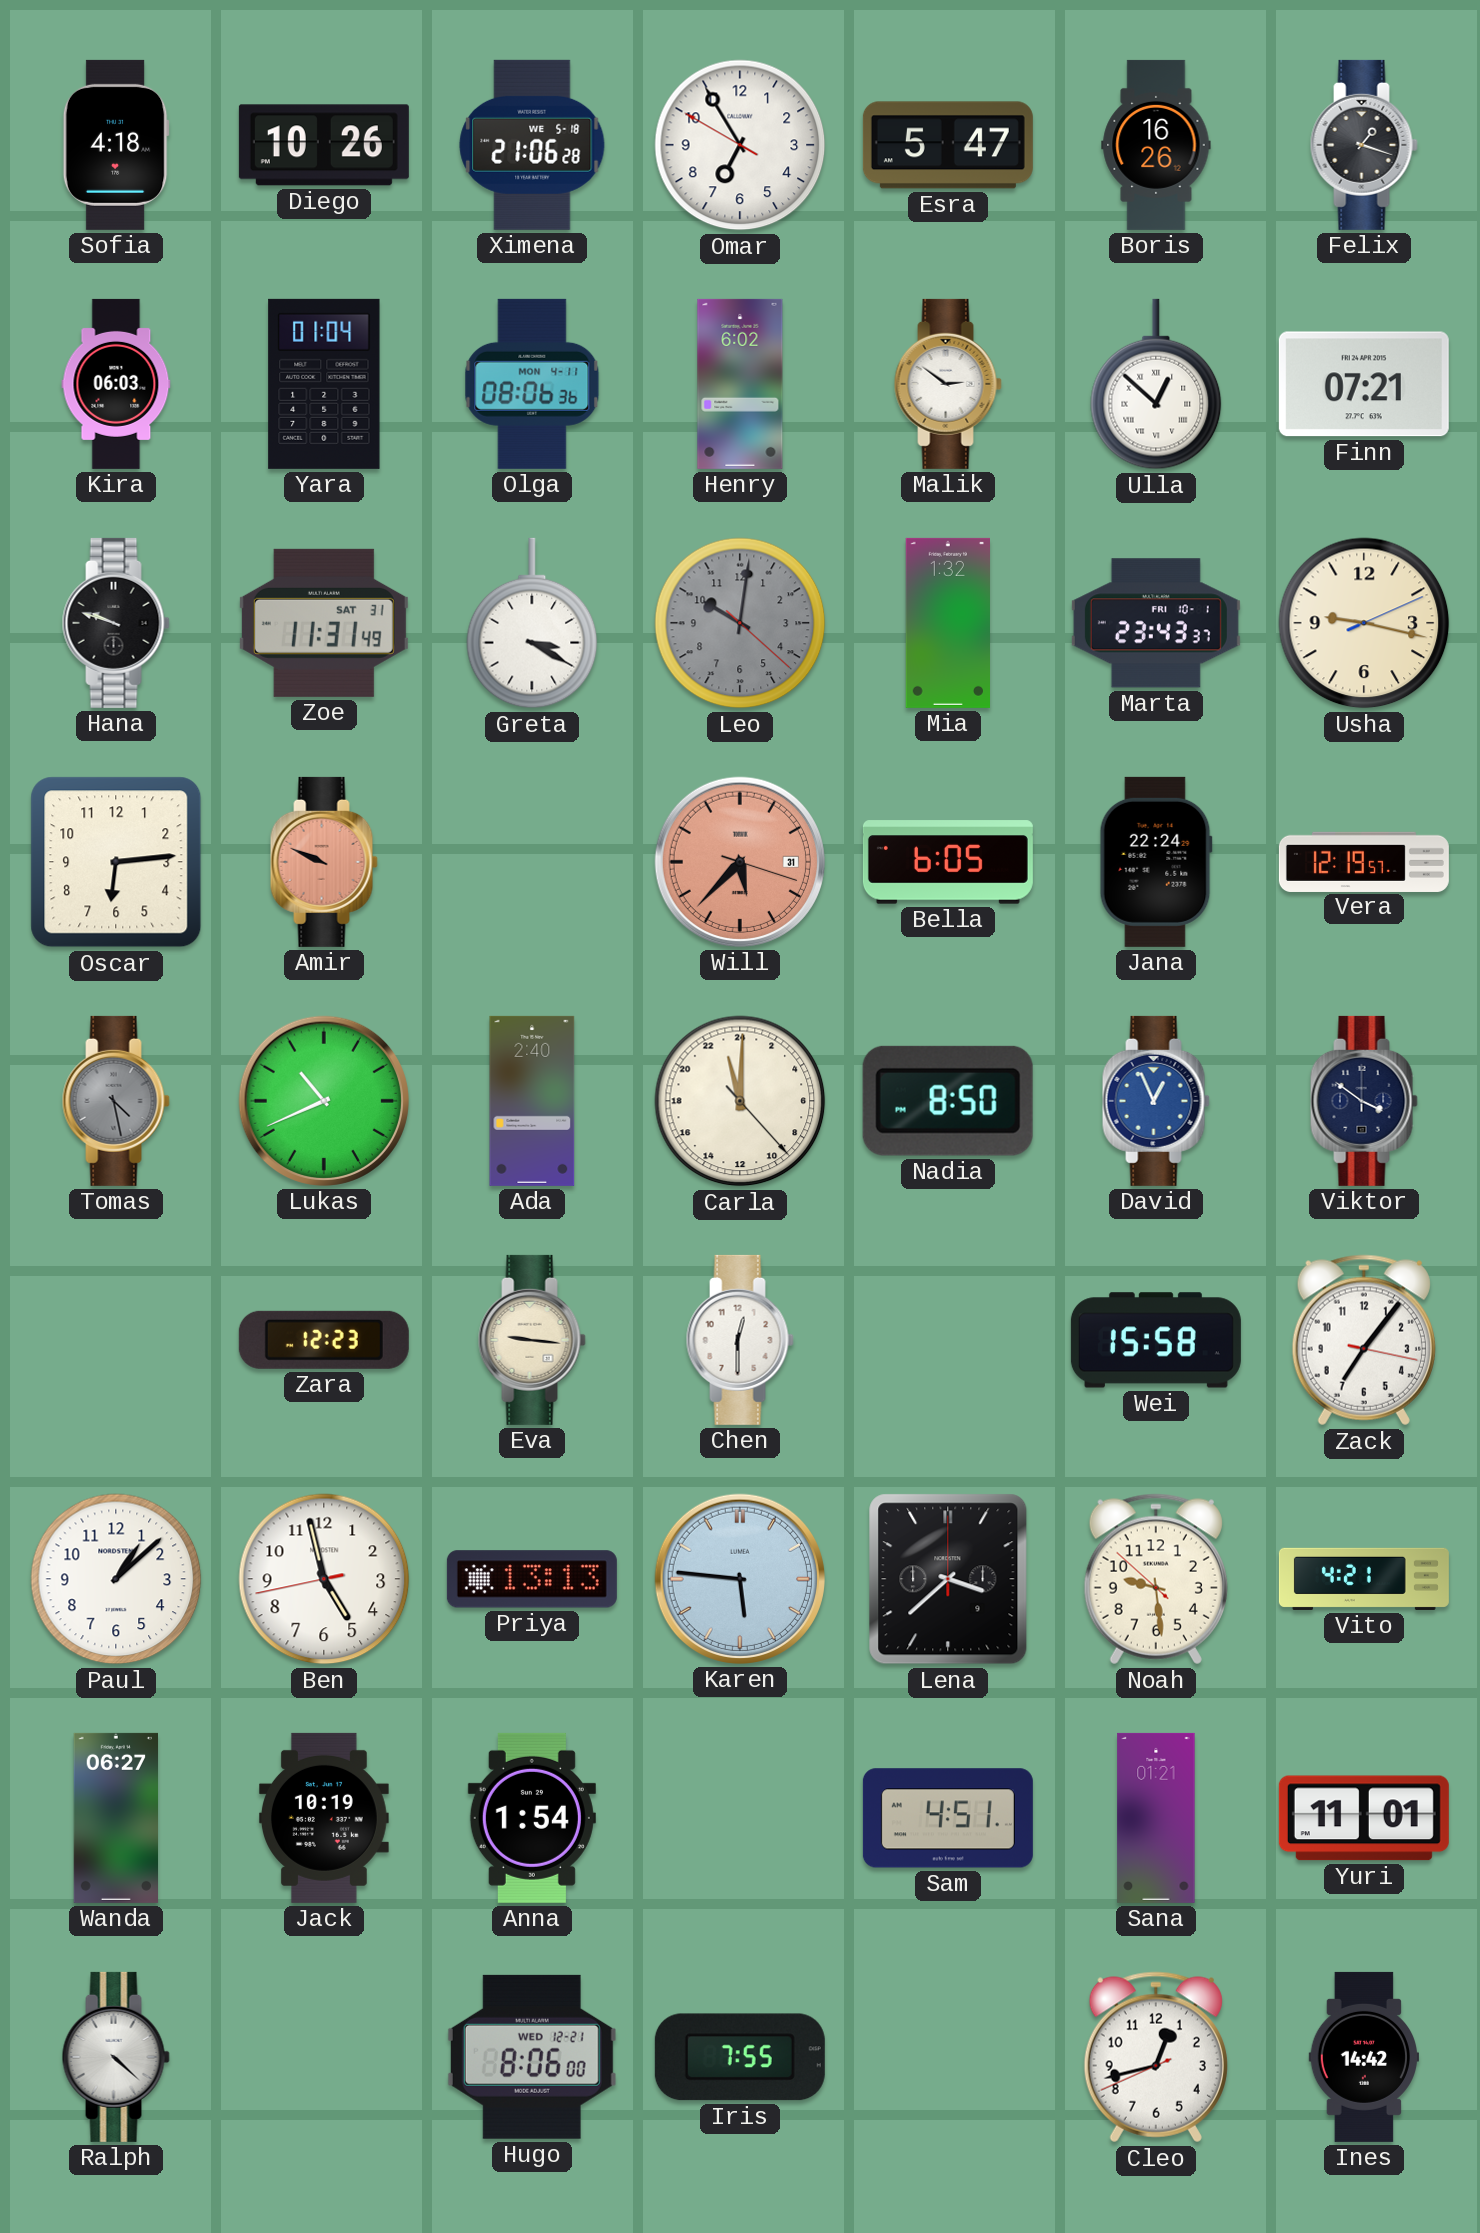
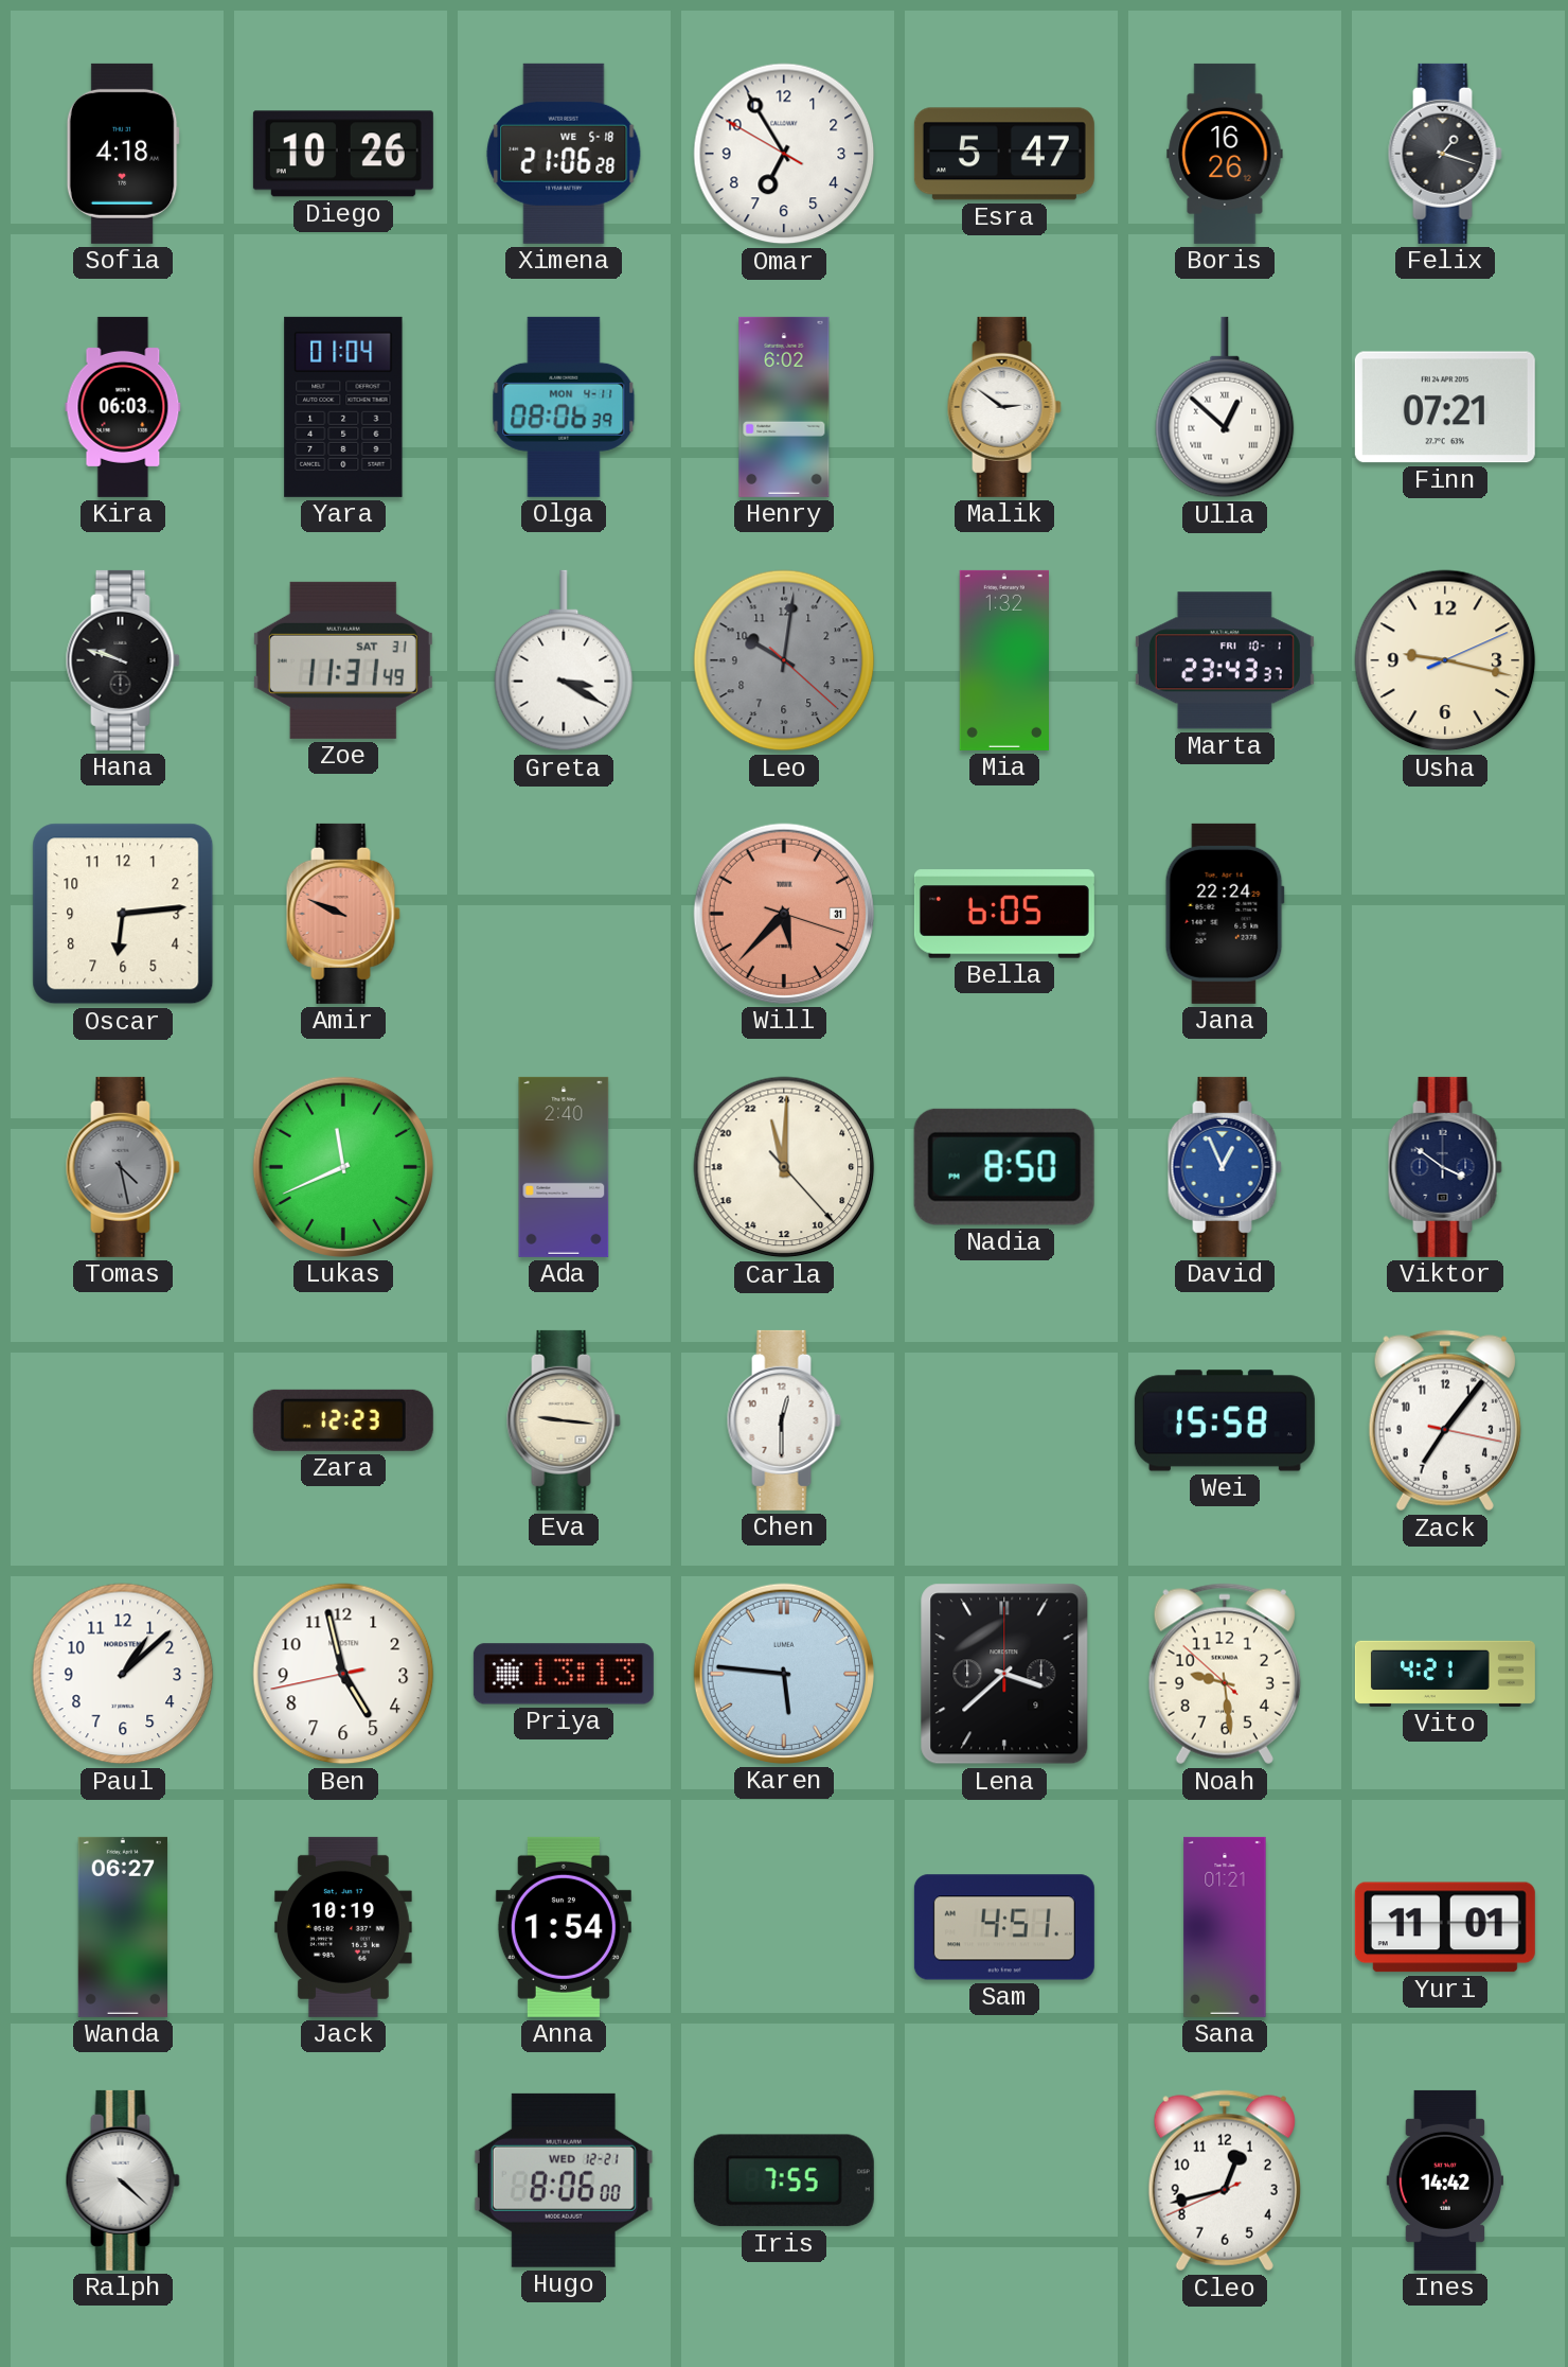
Olga: 08:06:36 -> 08:06:39
Vera: 12:19 -> none
Lukas: 10:41 -> 11:41
